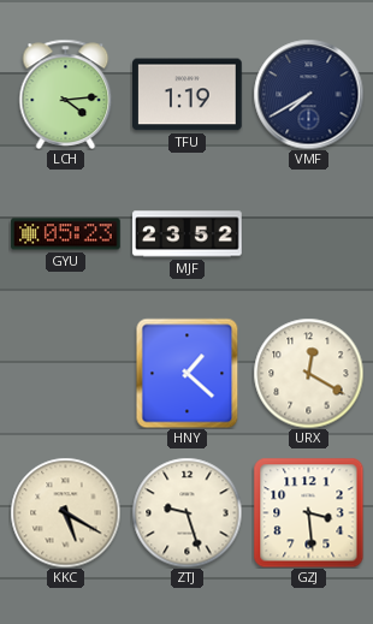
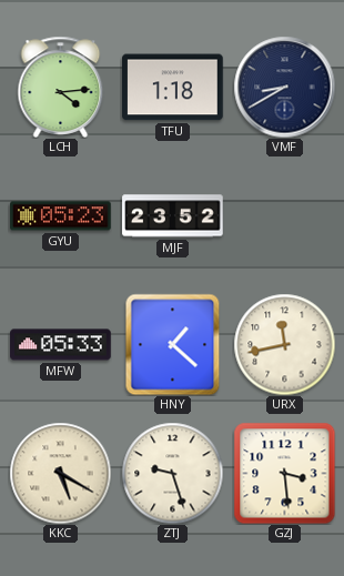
TFU: 1:19 -> 1:18
VMF: 7:40 -> 8:40
MFW: none -> 05:33
URX: 12:20 -> 11:43
